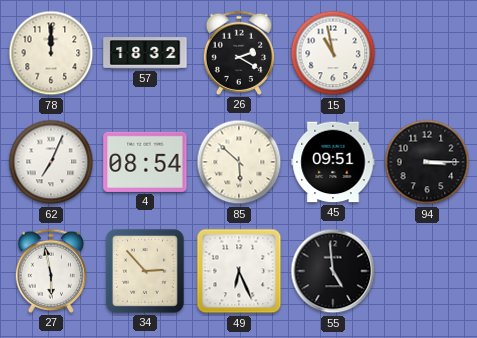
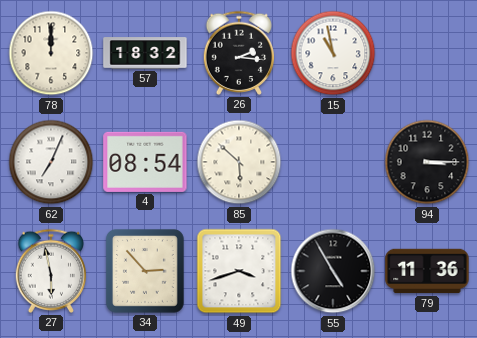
26: 2:20 -> 2:16
45: 09:51 -> none
49: 6:26 -> 3:42
55: 4:59 -> 4:55
79: none -> 11:36
